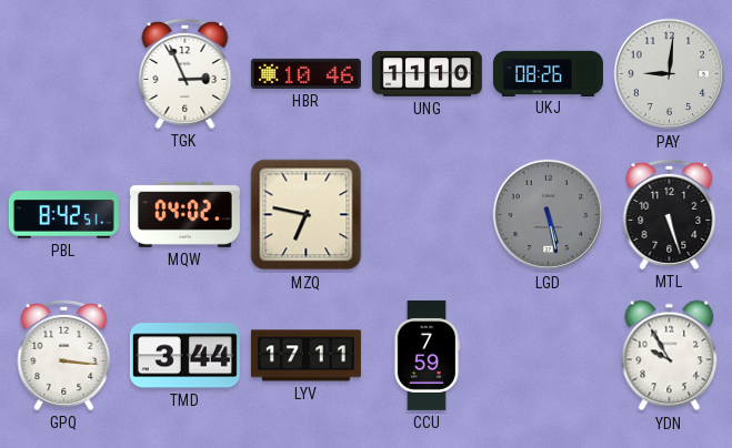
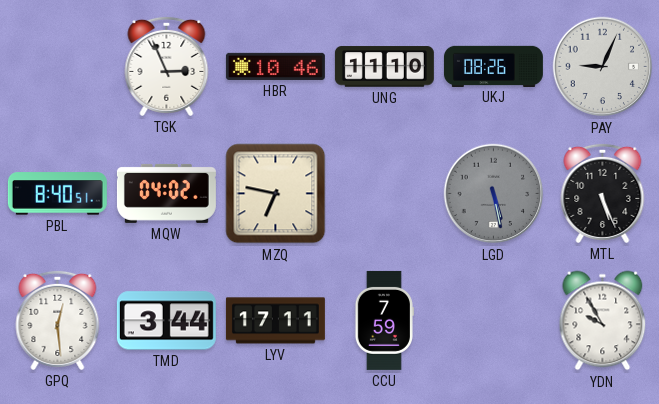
PAY: 9:01 -> 9:04
PBL: 8:42 -> 8:40
MTL: 5:27 -> 5:26
GPQ: 3:16 -> 12:29
